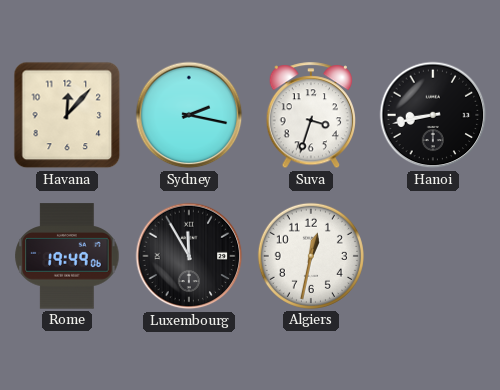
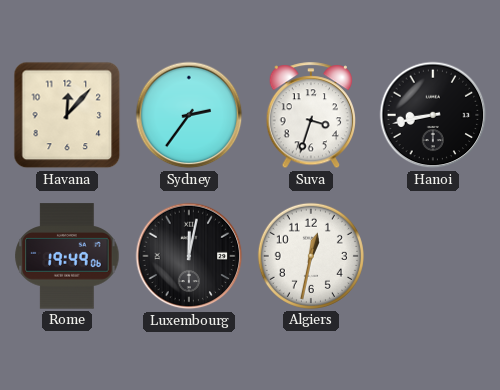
Sydney: 2:17 -> 2:36
Luxembourg: 11:55 -> 12:02
